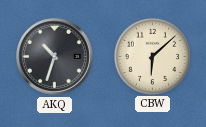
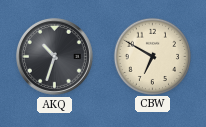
CBW: 6:08 -> 6:50
